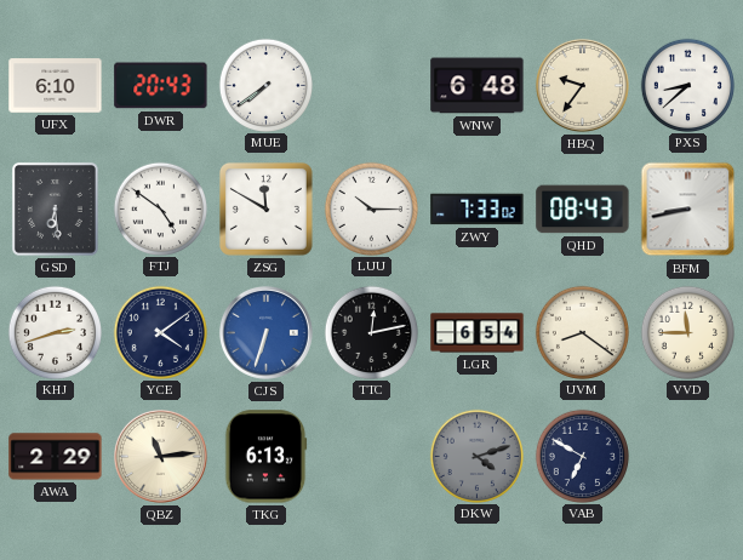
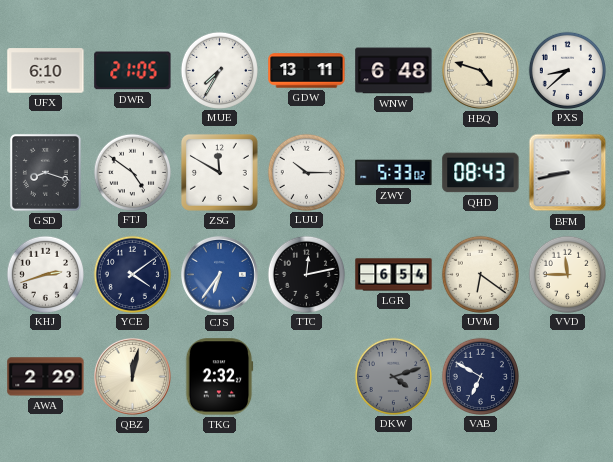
DWR: 20:43 -> 21:05
MUE: 7:39 -> 7:35
GDW: none -> 13:11
HBQ: 9:36 -> 4:48
GSD: 6:29 -> 8:18
ZWY: 7:33 -> 5:33
CJS: 6:33 -> 6:36
UVM: 8:21 -> 6:21
QBZ: 11:14 -> 12:02
TKG: 6:13 -> 2:32
